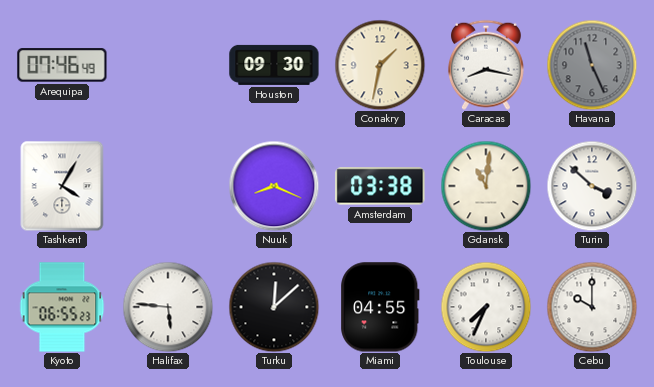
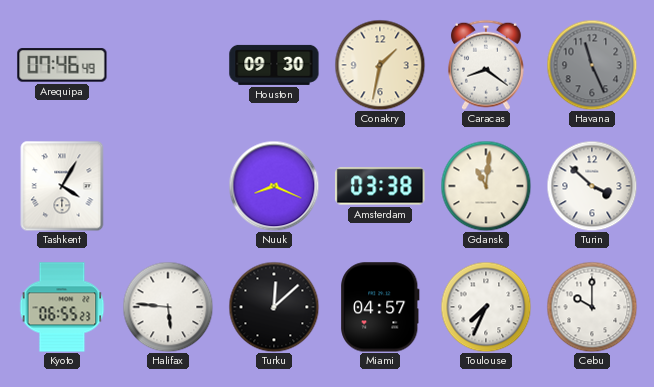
Caracas: 8:17 -> 8:21
Miami: 04:55 -> 04:57
